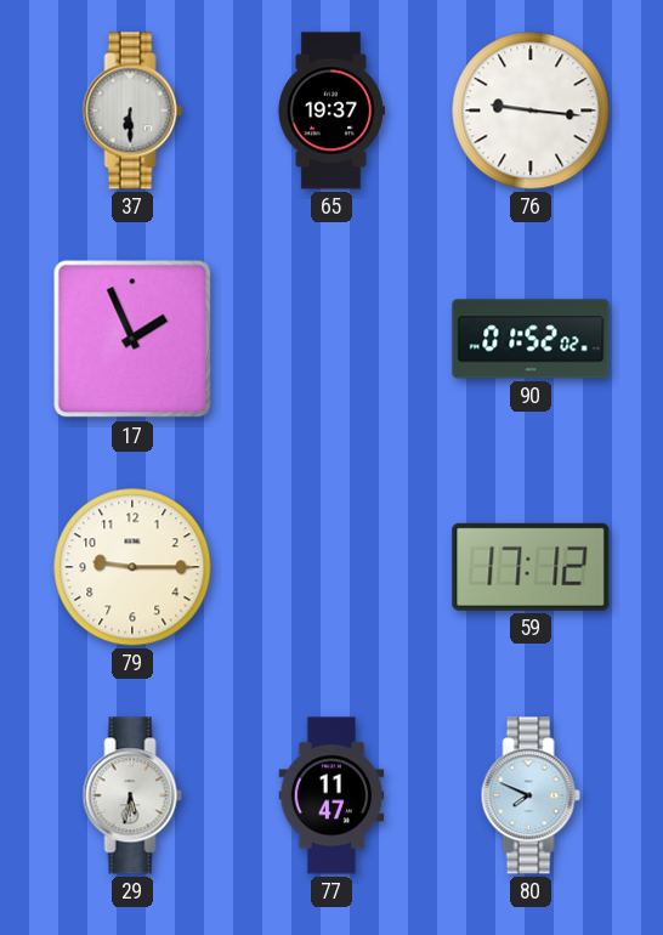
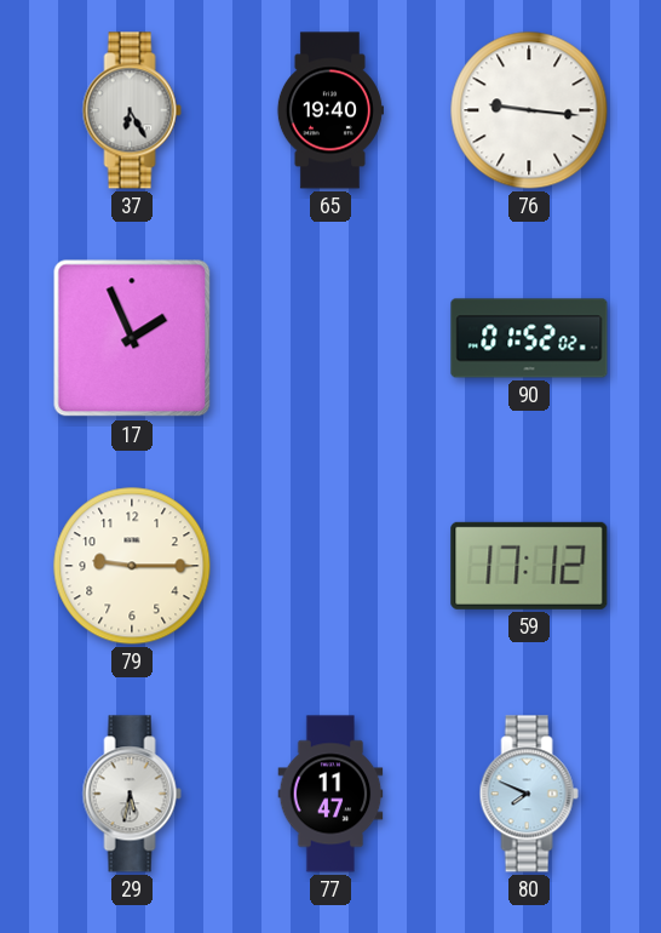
37: 6:30 -> 6:25
65: 19:37 -> 19:40
